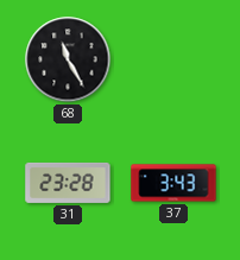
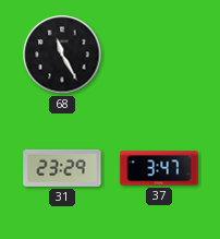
31: 23:28 -> 23:29
37: 3:43 -> 3:47
